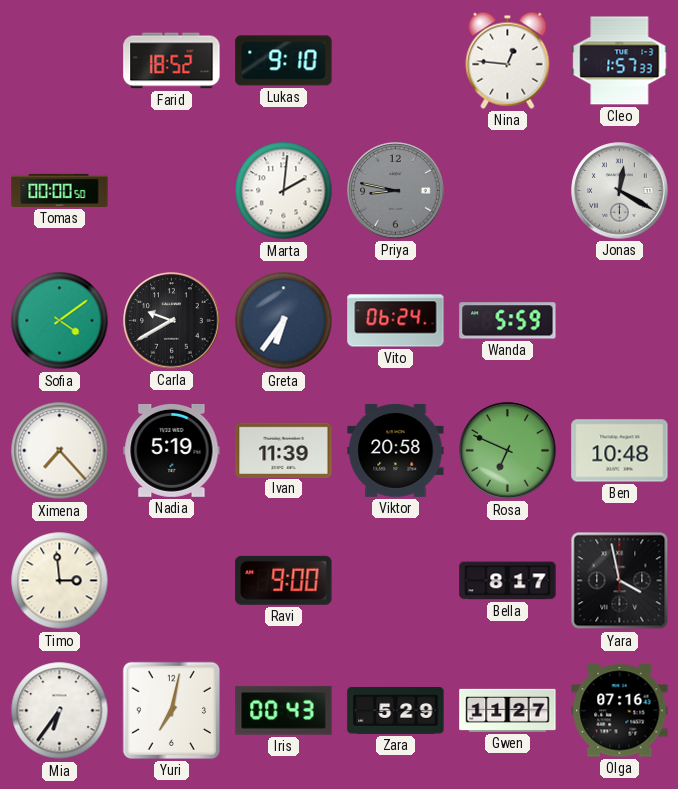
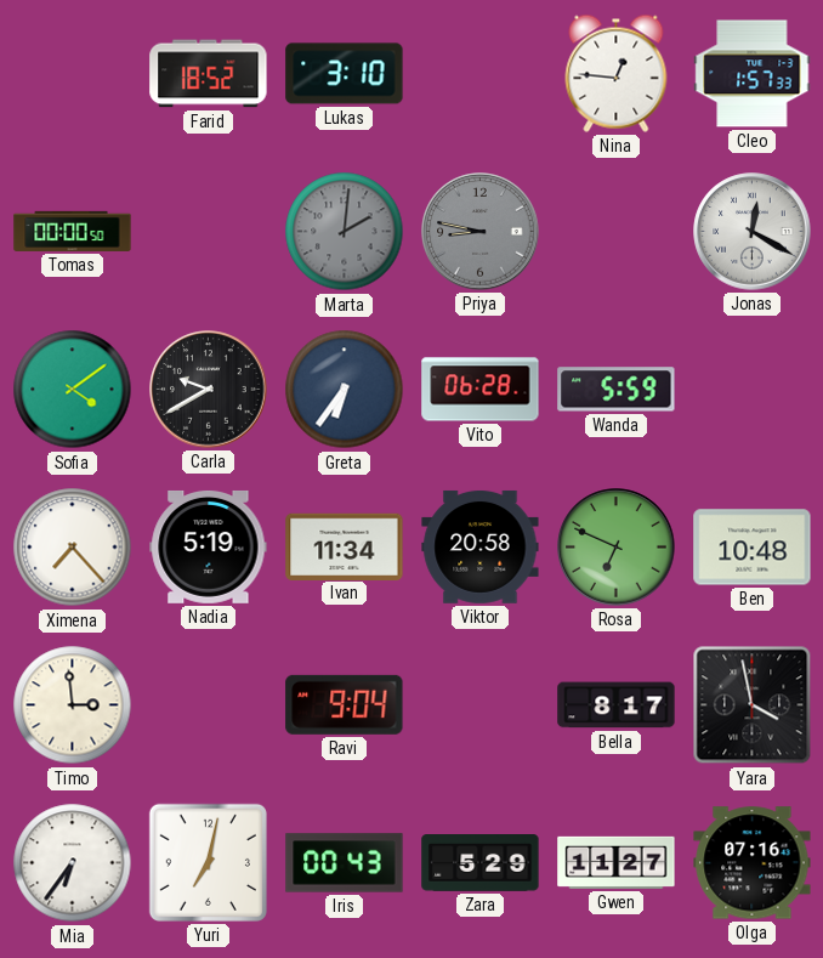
Lukas: 9:10 -> 3:10
Marta dial: white -> grey
Vito: 06:24 -> 06:28
Ivan: 11:39 -> 11:34
Ravi: 9:00 -> 9:04
